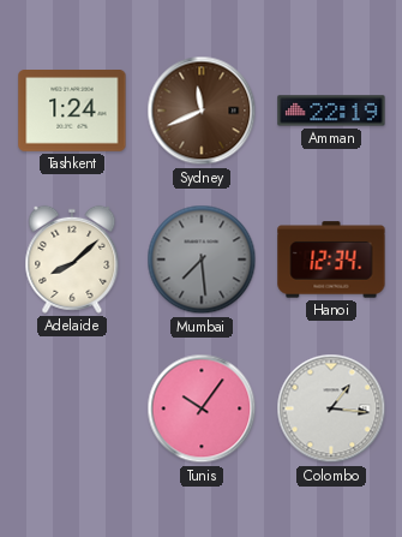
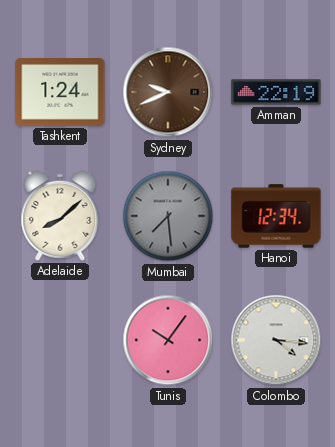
Sydney: 11:41 -> 9:41
Colombo: 1:16 -> 4:16
